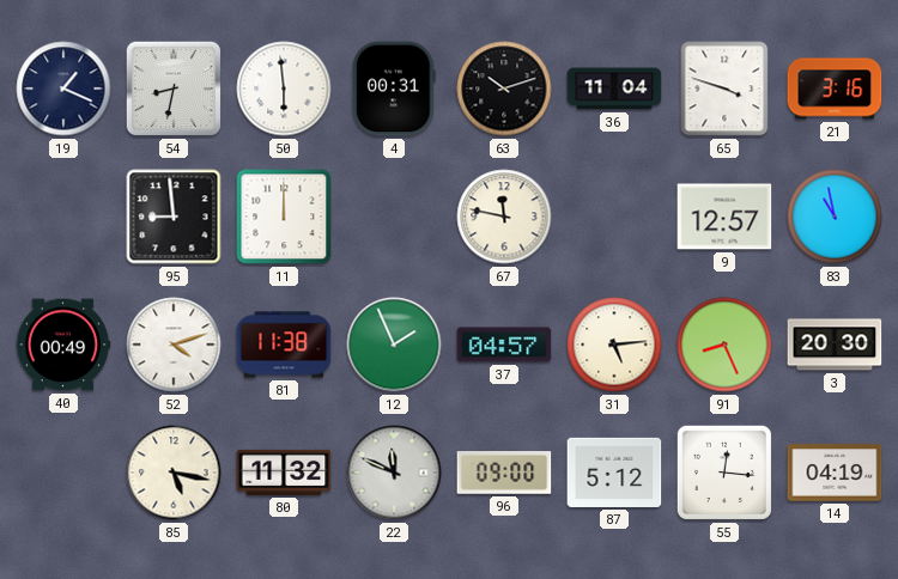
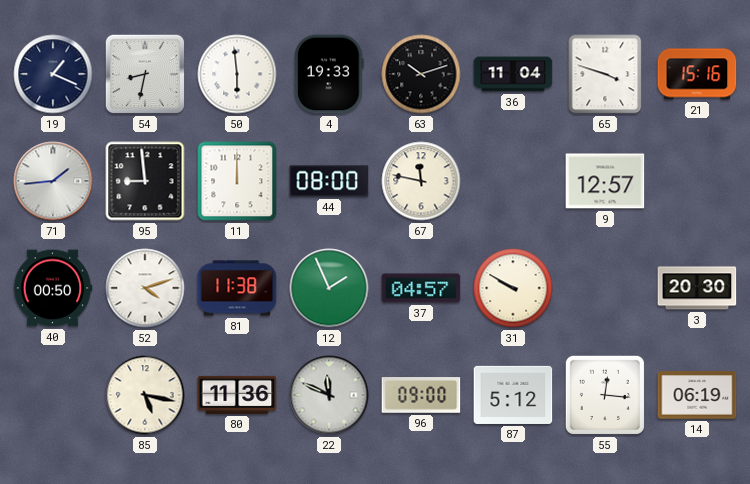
4: 00:31 -> 19:33
21: 3:16 -> 15:16
71: none -> 1:44
44: none -> 08:00
83: 10:58 -> none
40: 00:49 -> 00:50
31: 5:14 -> 9:50
91: 8:26 -> none
80: 11:32 -> 11:36
14: 04:19 -> 06:19
